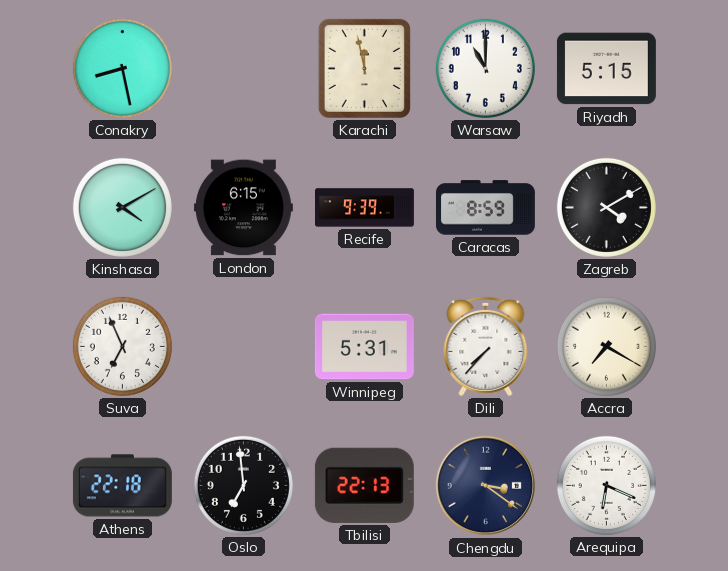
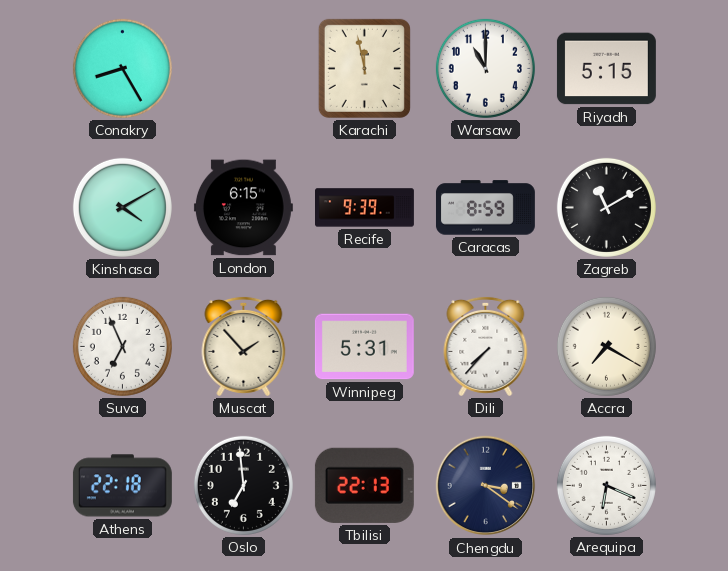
Conakry: 8:28 -> 8:25
Zagreb: 4:10 -> 11:10
Muscat: none -> 1:53
